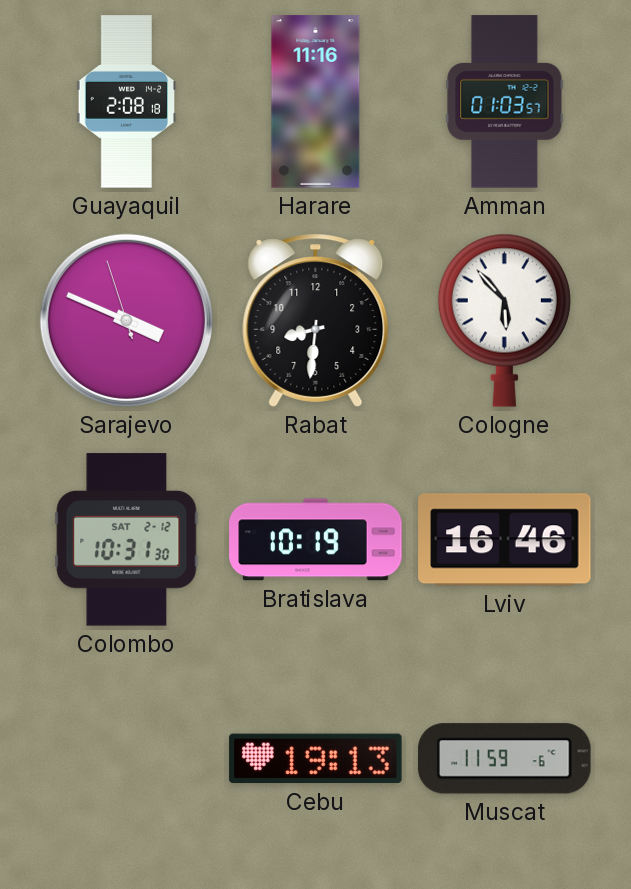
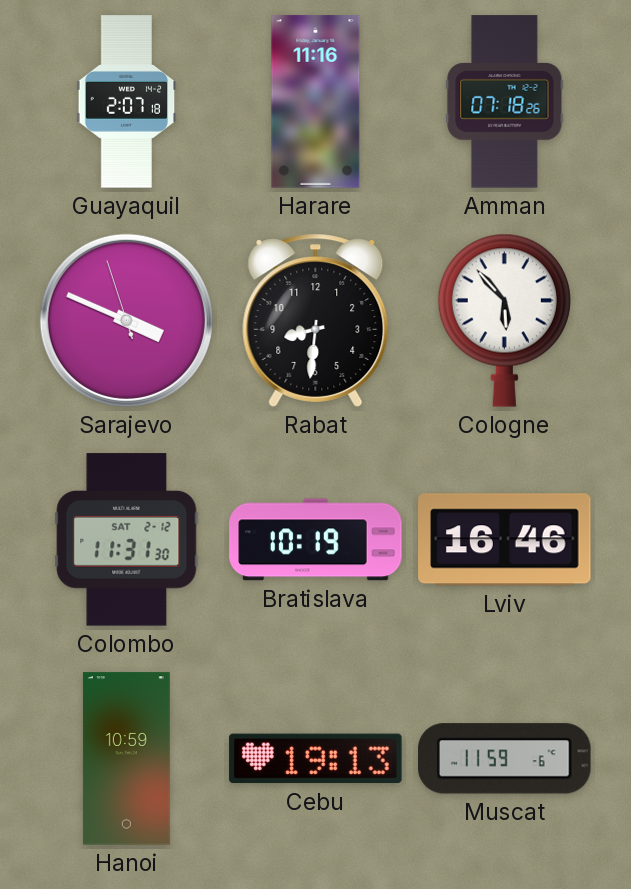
Guayaquil: 2:08 -> 2:07
Amman: 01:03 -> 07:18
Colombo: 10:31 -> 11:31
Hanoi: none -> 10:59
